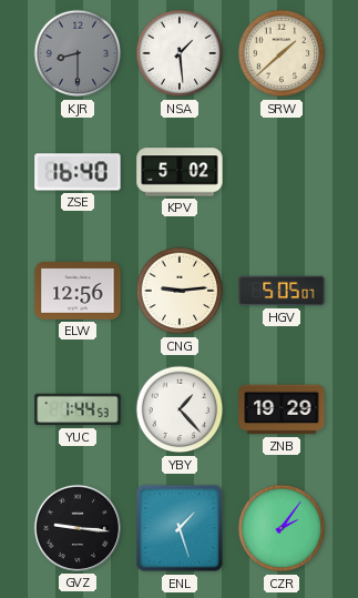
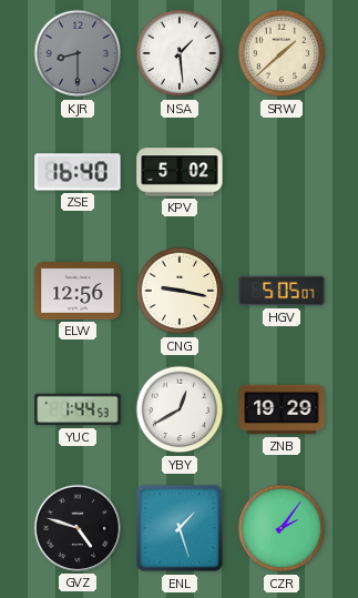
CNG: 9:14 -> 9:17
YBY: 1:23 -> 12:40
GVZ: 9:16 -> 4:48
